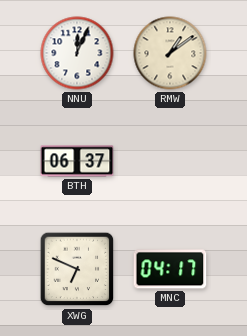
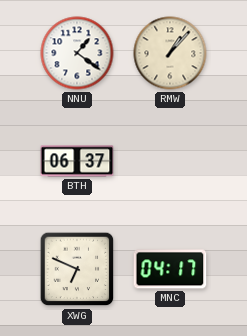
NNU: 12:04 -> 1:21
RMW: 1:09 -> 1:07
